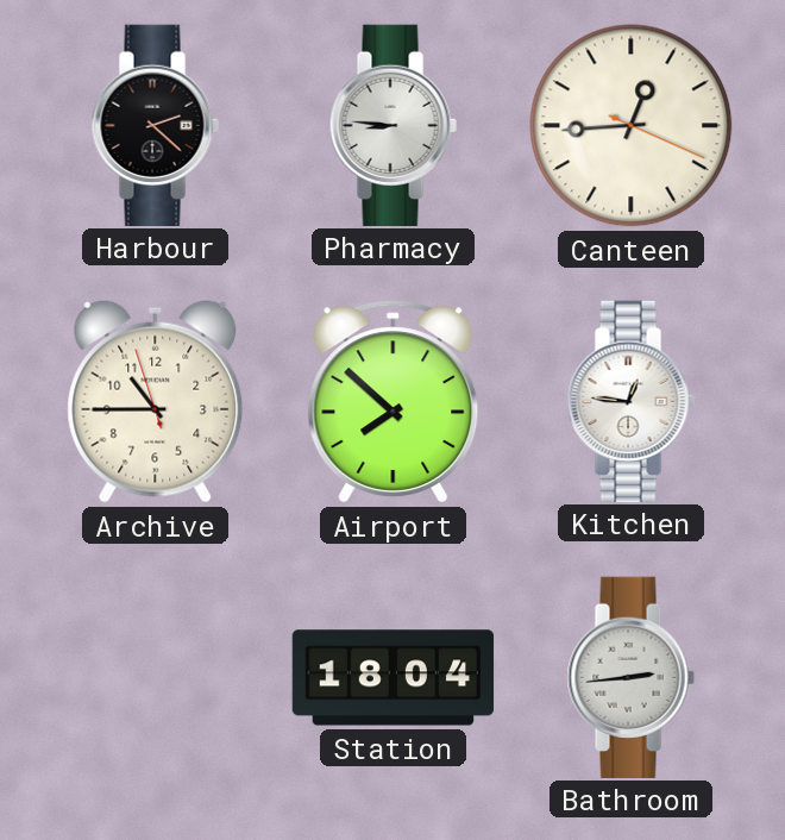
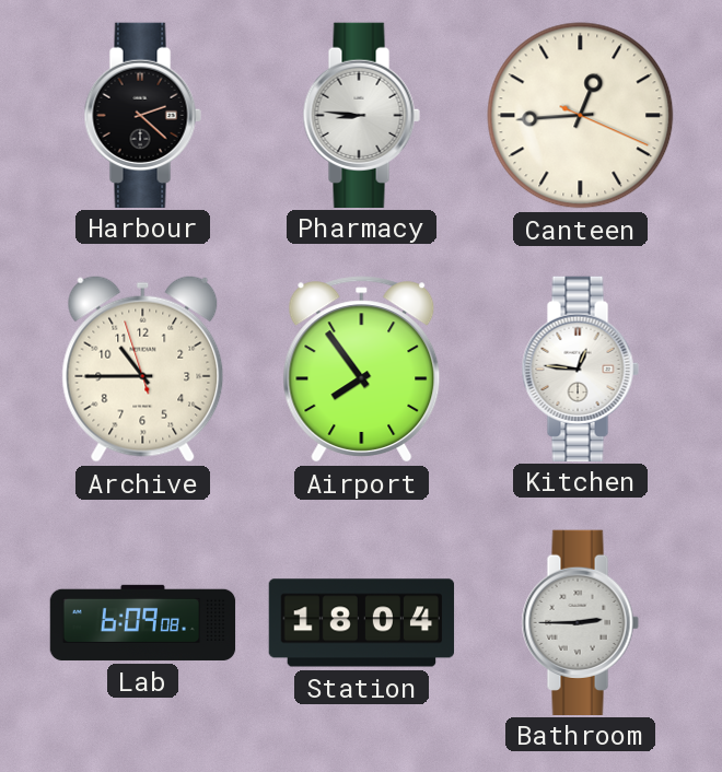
Airport: 7:52 -> 7:54
Lab: none -> 6:09
Bathroom: 2:44 -> 2:45
